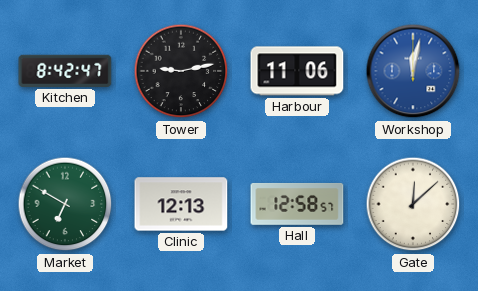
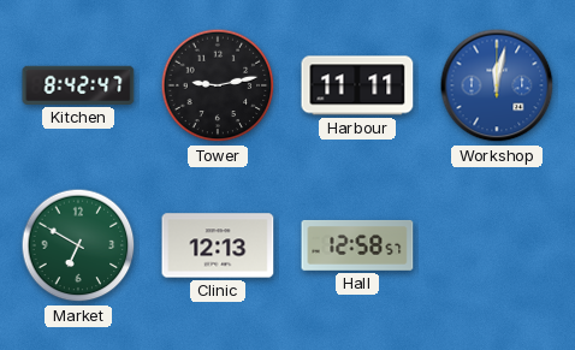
Harbour: 11:06 -> 11:11
Gate: 12:08 -> none
